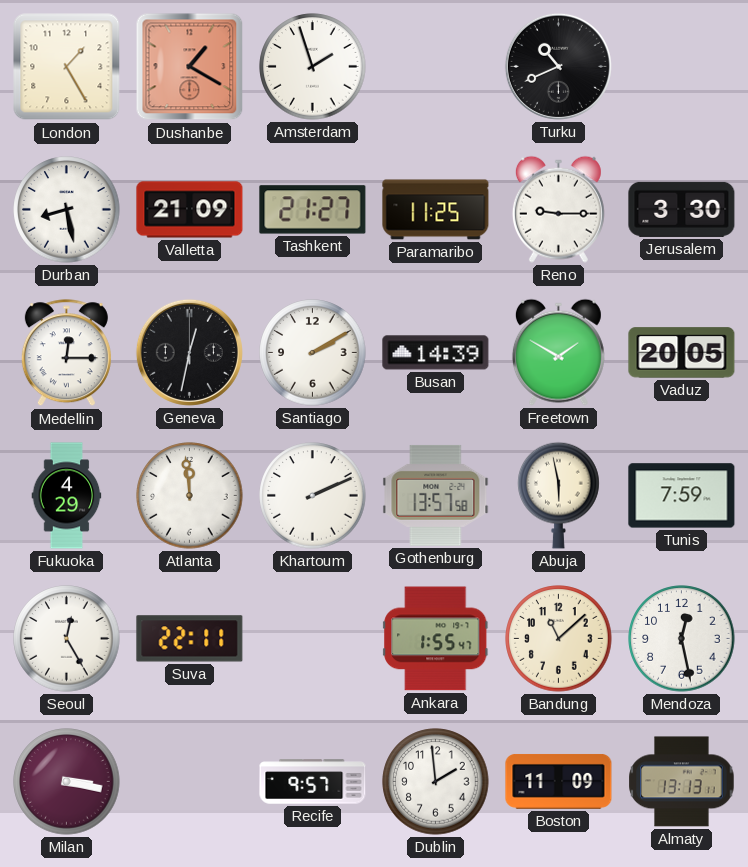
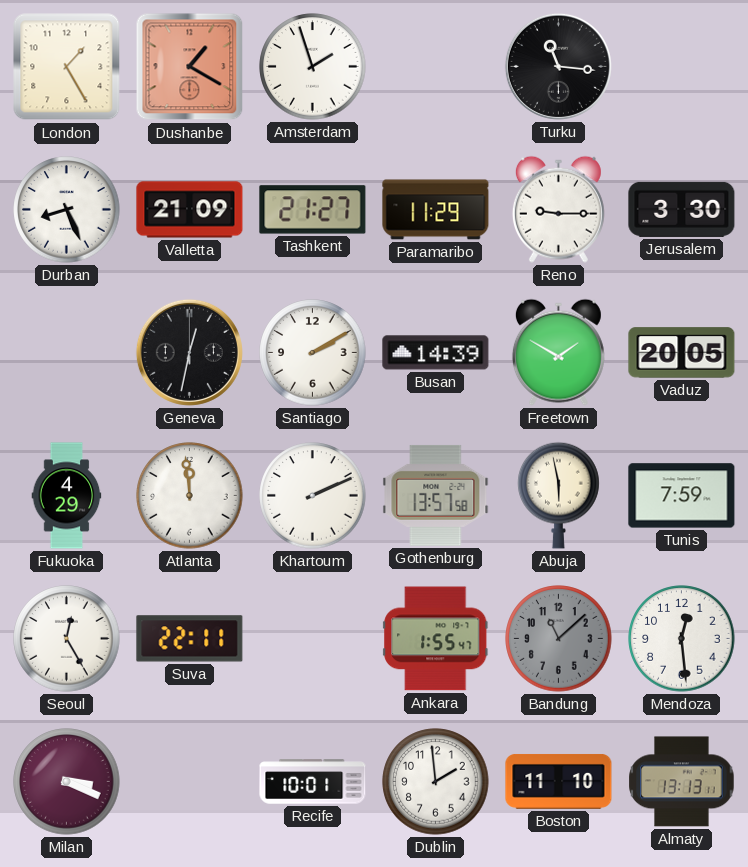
Turku: 10:41 -> 11:16
Durban: 8:28 -> 8:26
Paramaribo: 11:25 -> 11:29
Medellin: 12:15 -> none
Bandung dial: cream -> grey
Mendoza: 12:28 -> 12:29
Milan: 3:17 -> 3:19
Recife: 9:57 -> 10:01
Boston: 11:09 -> 11:10
